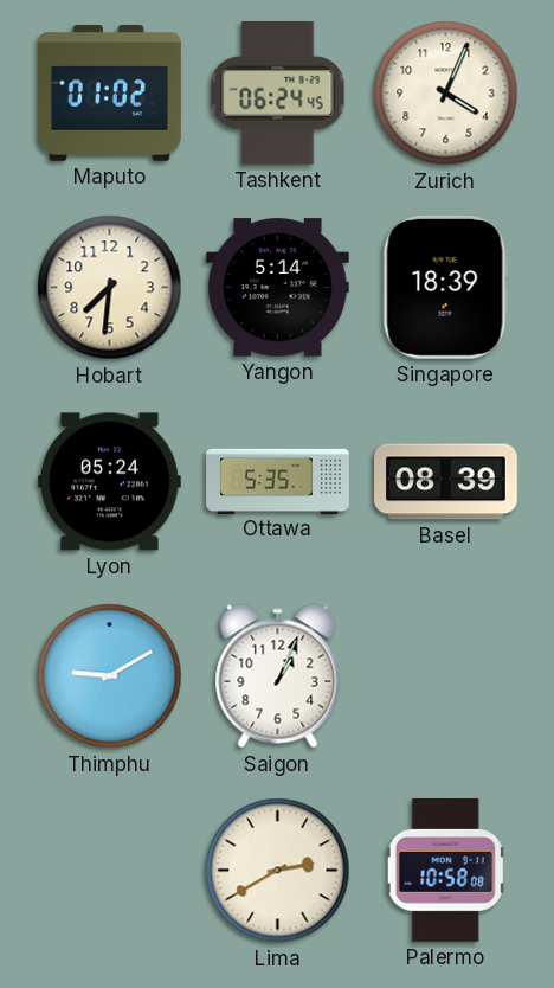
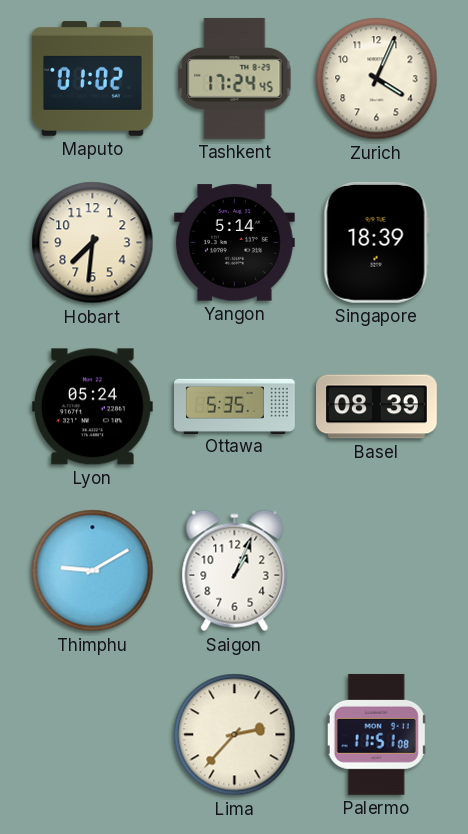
Tashkent: 06:24 -> 17:24
Lima: 2:40 -> 2:37
Palermo: 10:58 -> 11:51
